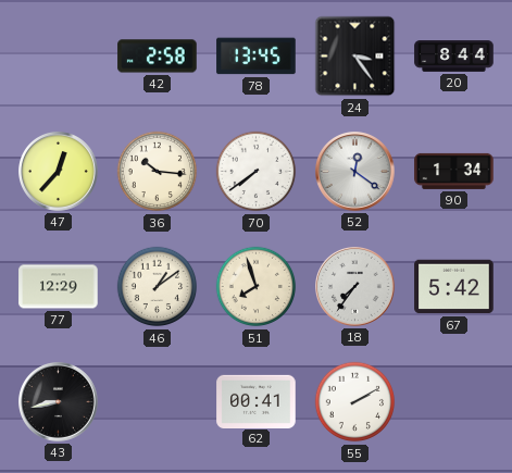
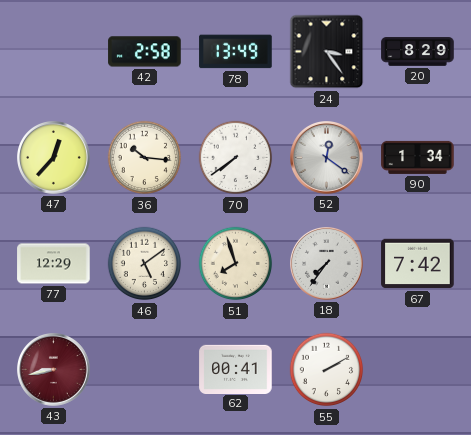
78: 13:45 -> 13:49
20: 8:44 -> 8:29
46: 1:09 -> 5:09
67: 5:42 -> 7:42
43 dial: black -> burgundy
